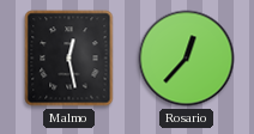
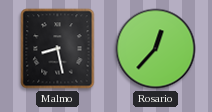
Malmo: 12:28 -> 8:28
